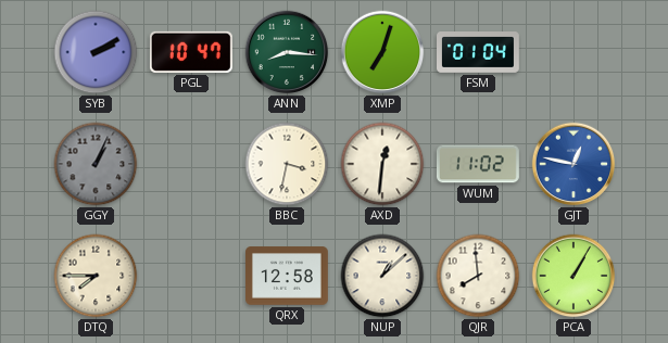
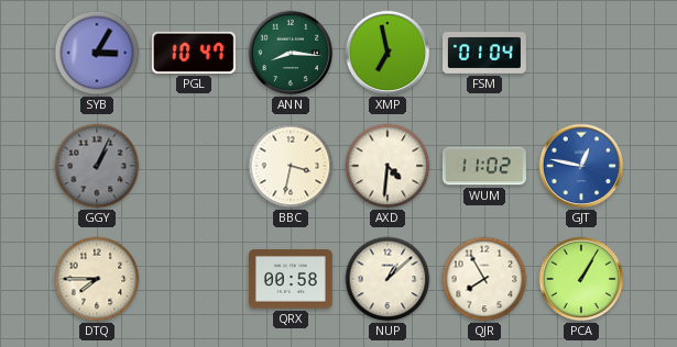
SYB: 2:10 -> 3:05
XMP: 7:03 -> 6:58
AXD: 12:31 -> 4:31
QRX: 12:58 -> 00:58
QJR: 7:59 -> 7:55
